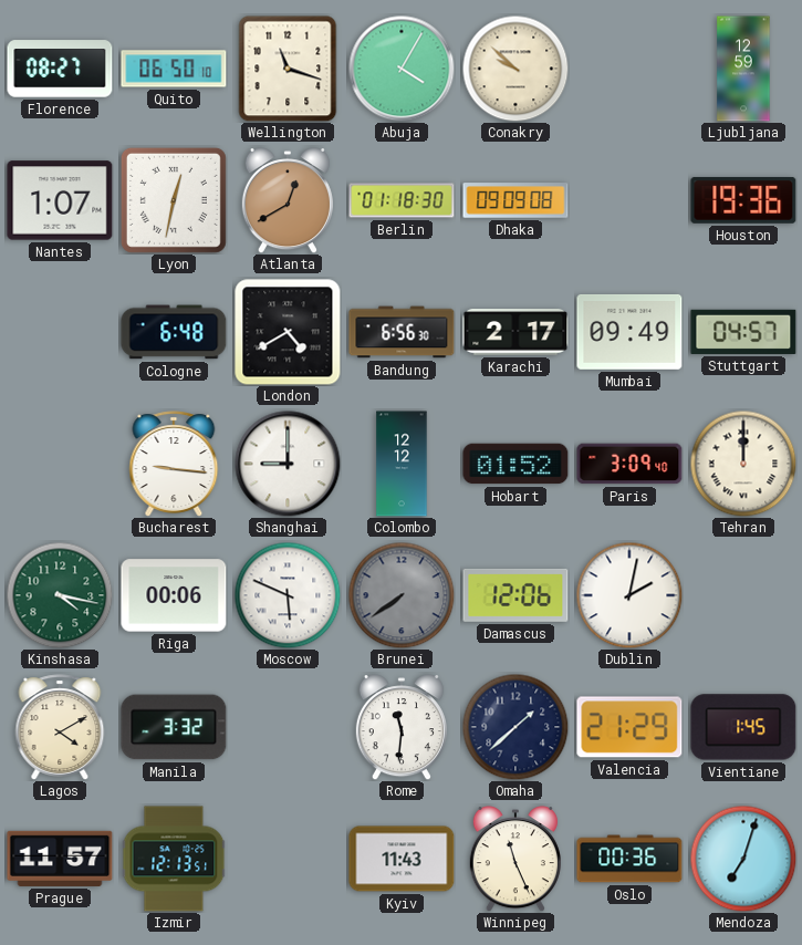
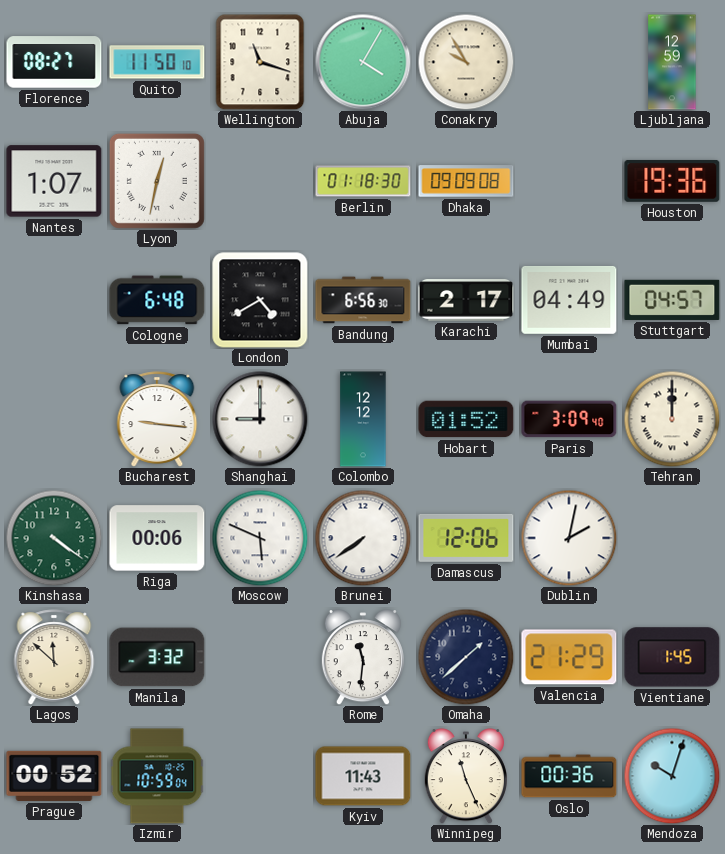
Quito: 06:50 -> 11:50
Conakry: 9:52 -> 9:55
Atlanta: 12:40 -> none
Mumbai: 09:49 -> 04:49
Kinshasa: 4:17 -> 4:21
Brunei dial: grey -> white
Lagos: 4:10 -> 11:52
Prague: 11:57 -> 00:52
Izmir: 12:13 -> 10:59
Mendoza: 7:03 -> 10:03
